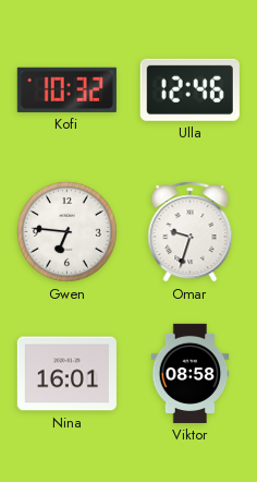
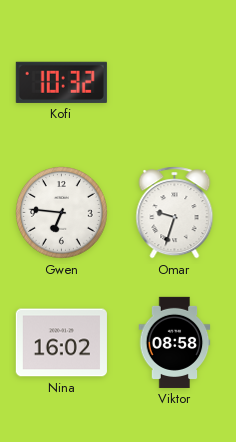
Ulla: 12:46 -> none
Nina: 16:01 -> 16:02
